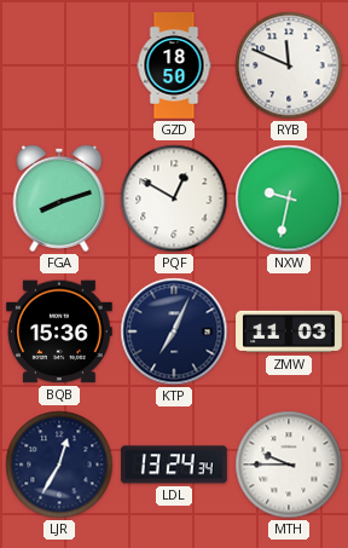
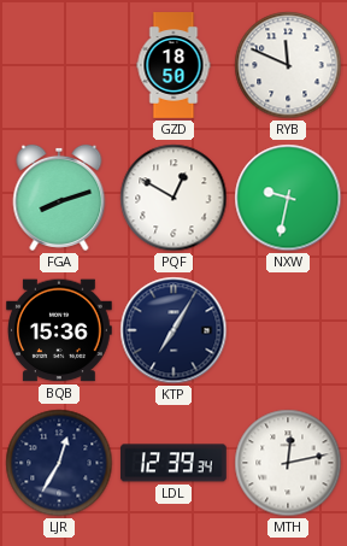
KTP: 7:04 -> 7:05
ZMW: 11:03 -> none
LDL: 13:24 -> 12:39
MTH: 9:45 -> 12:13
